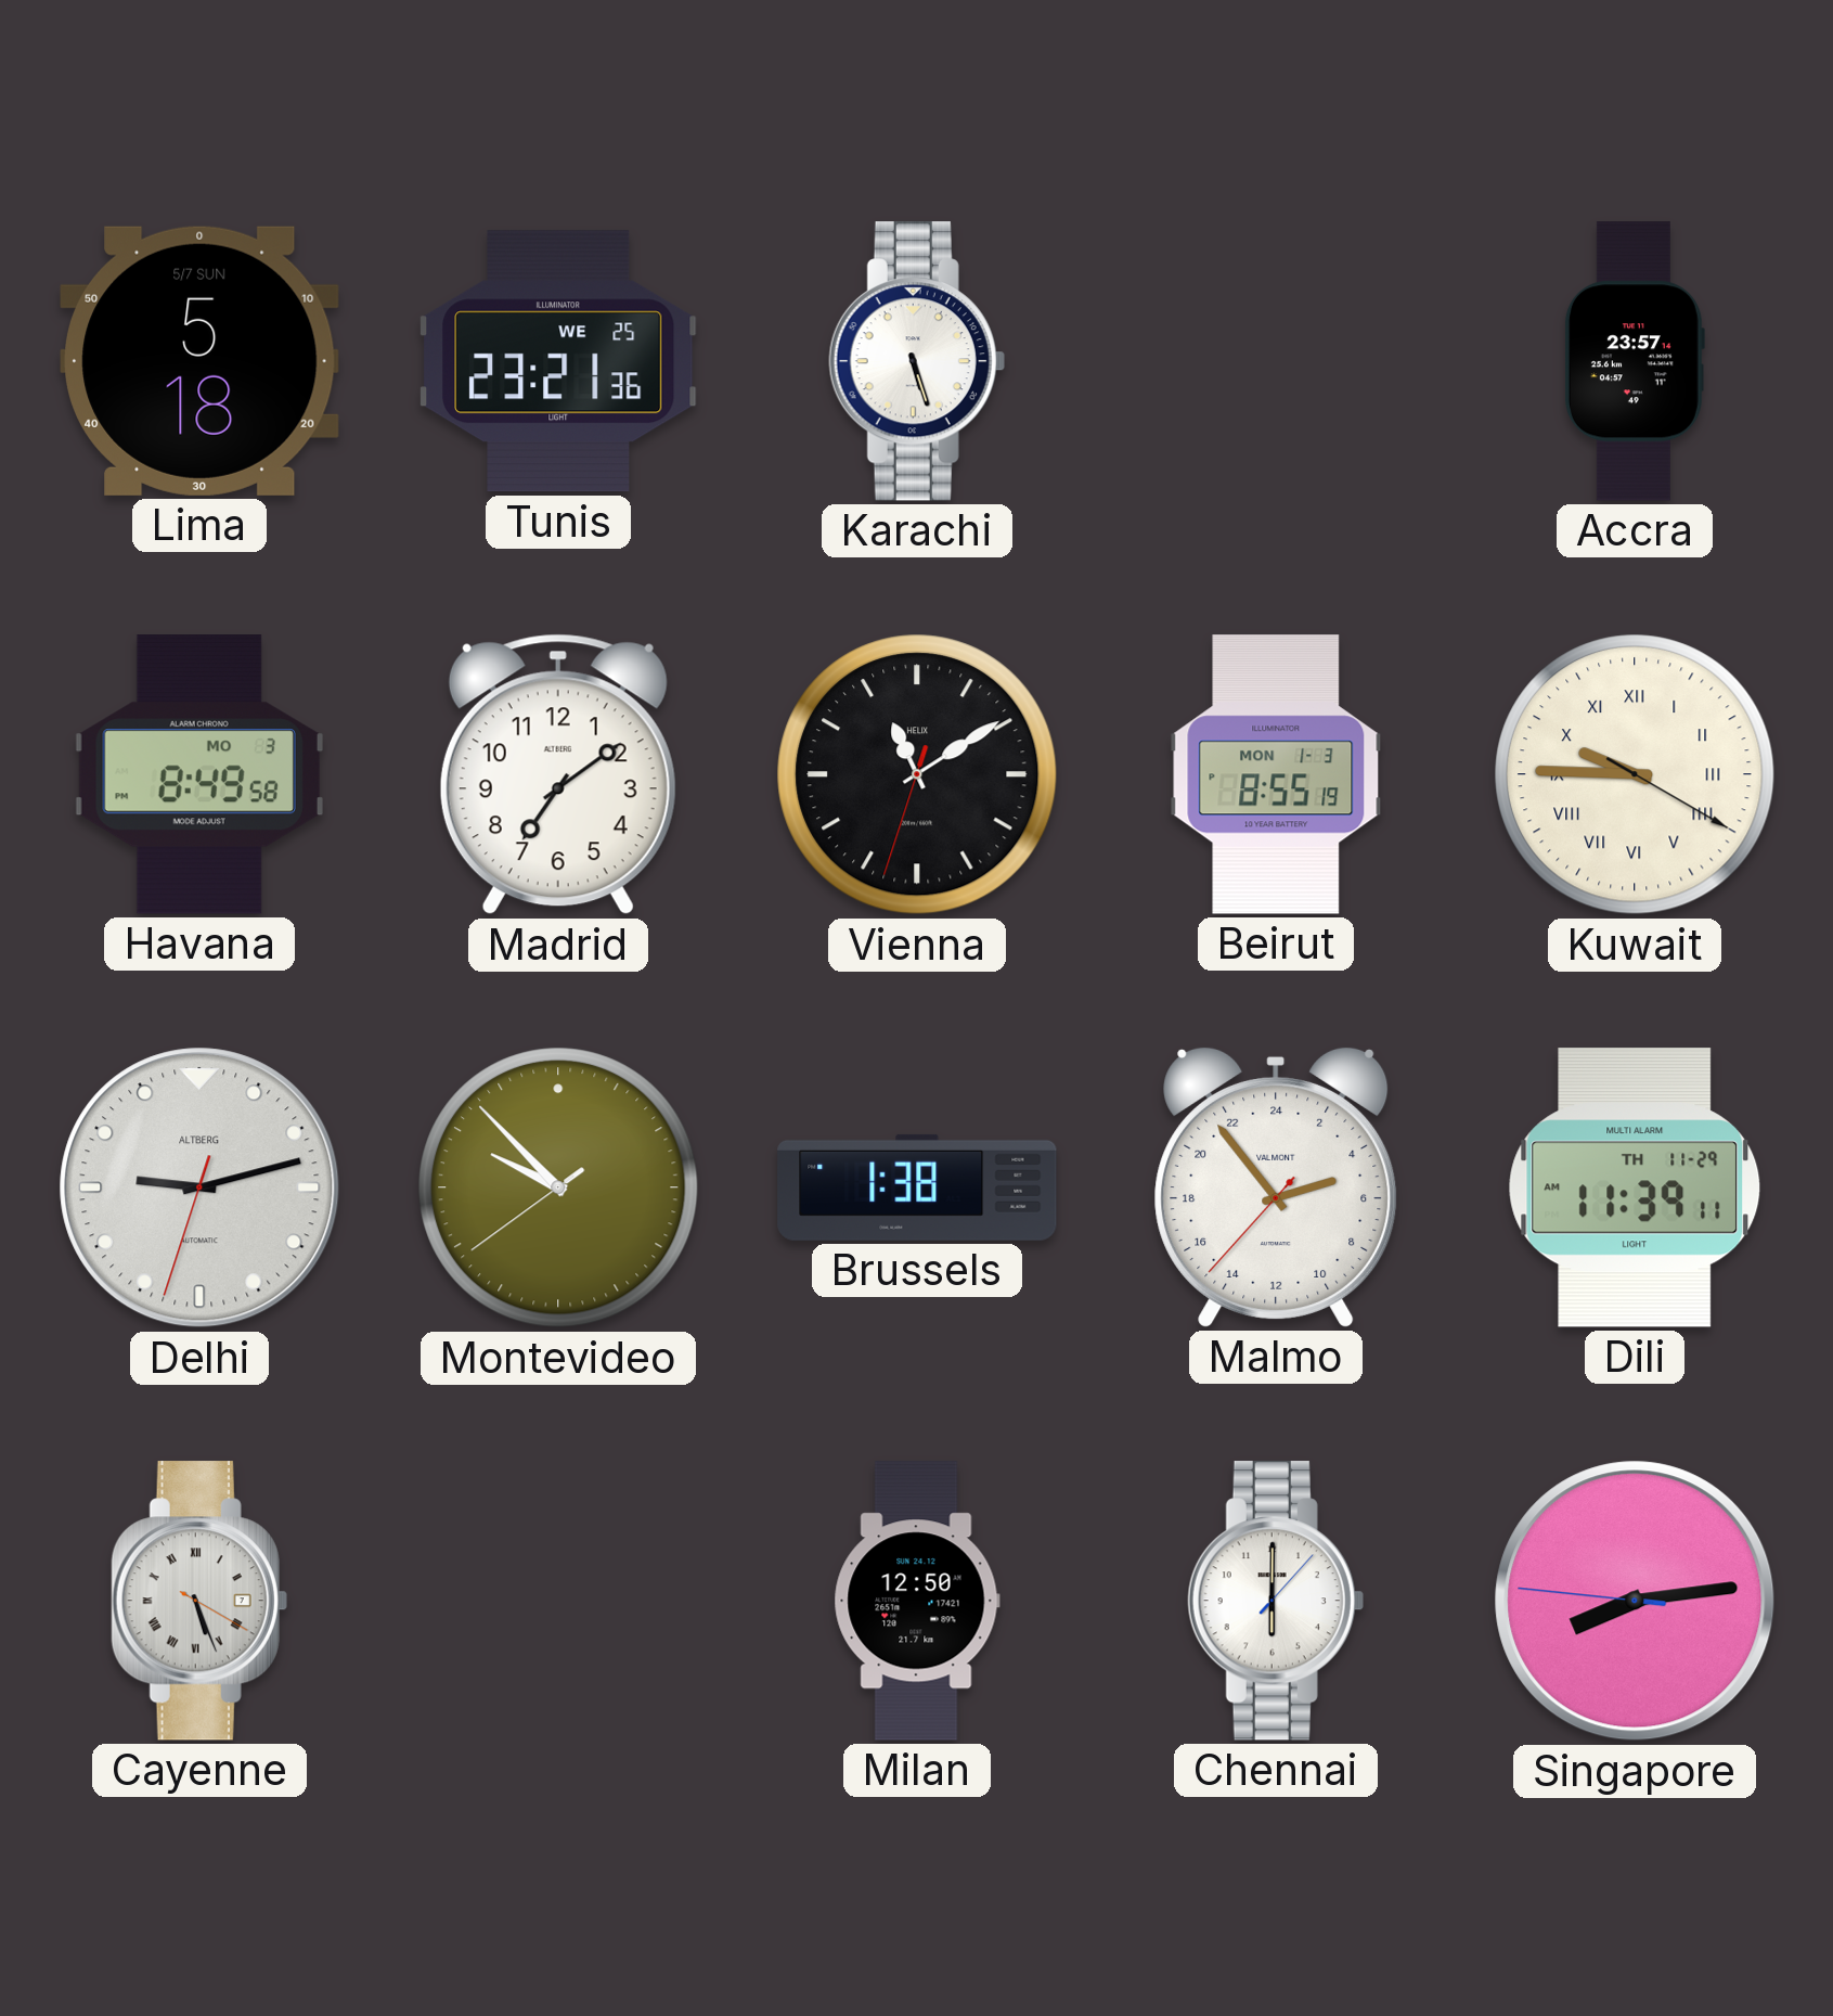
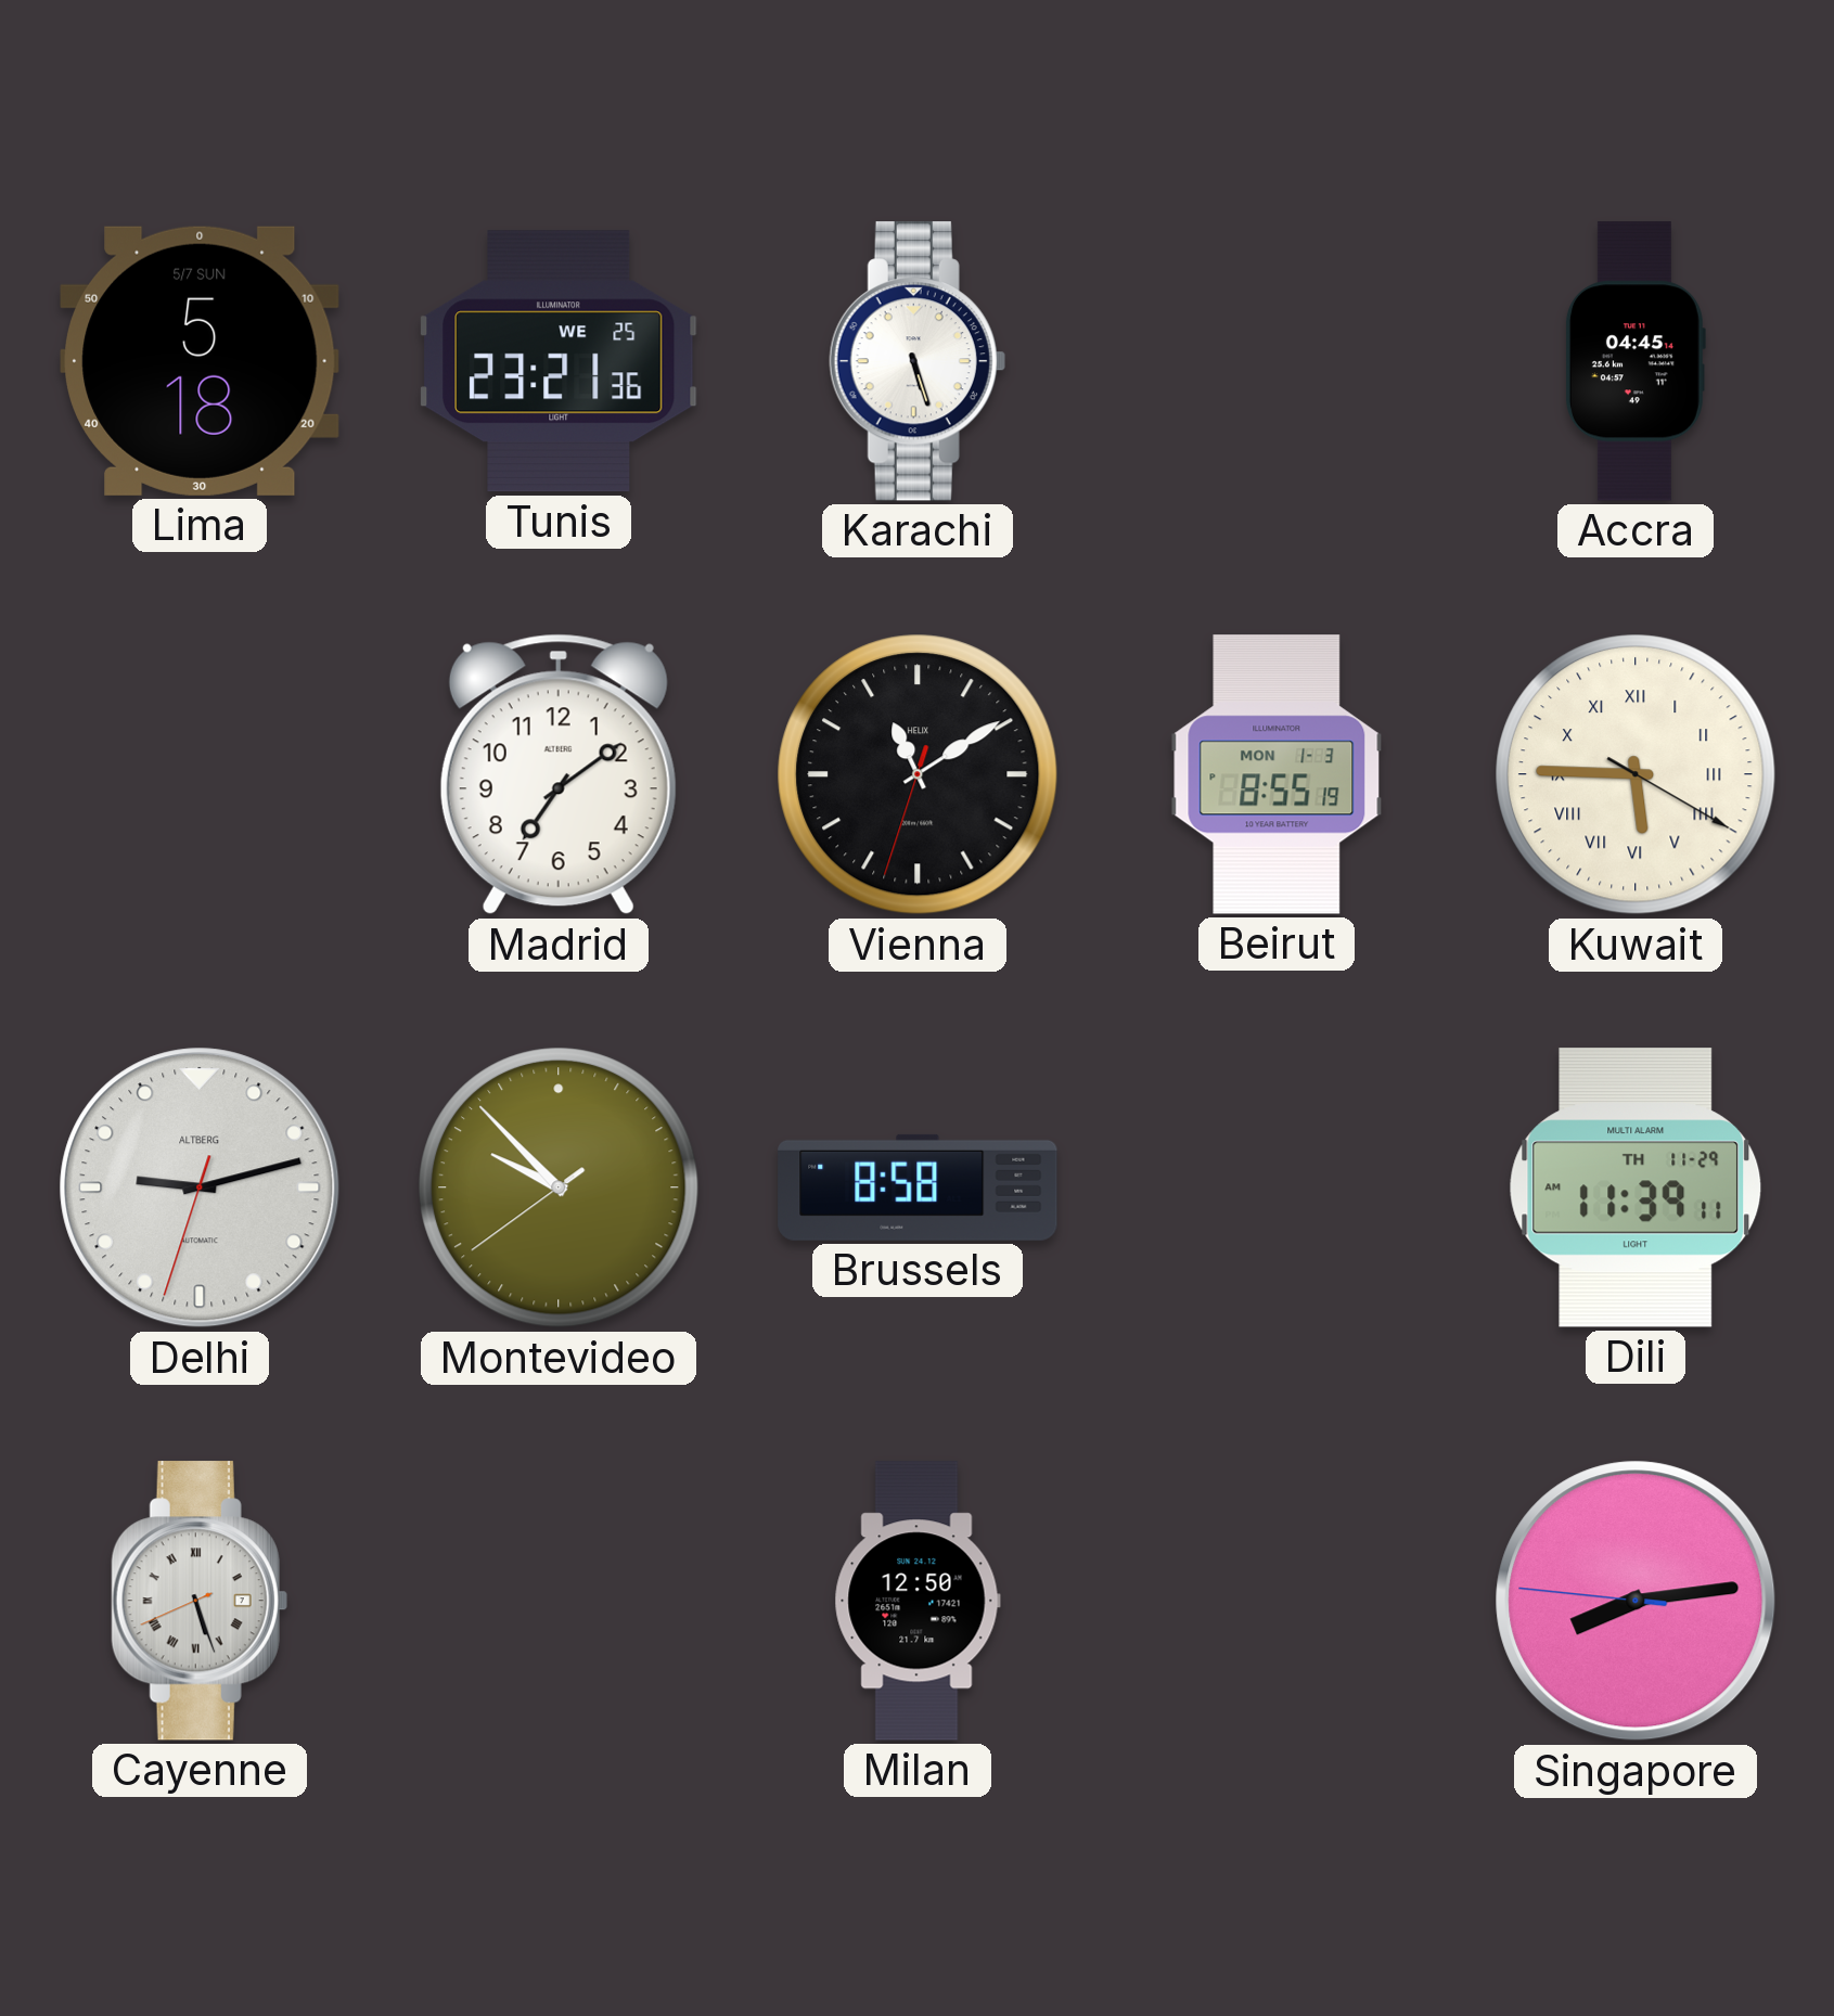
Accra: 23:57 -> 04:45
Havana: 8:49 -> none
Kuwait: 9:45 -> 5:45
Brussels: 1:38 -> 8:58
Malmo: 4:53 -> none
Cayenne: 5:26:20 -> 5:26:41
Chennai: 6:00 -> none
